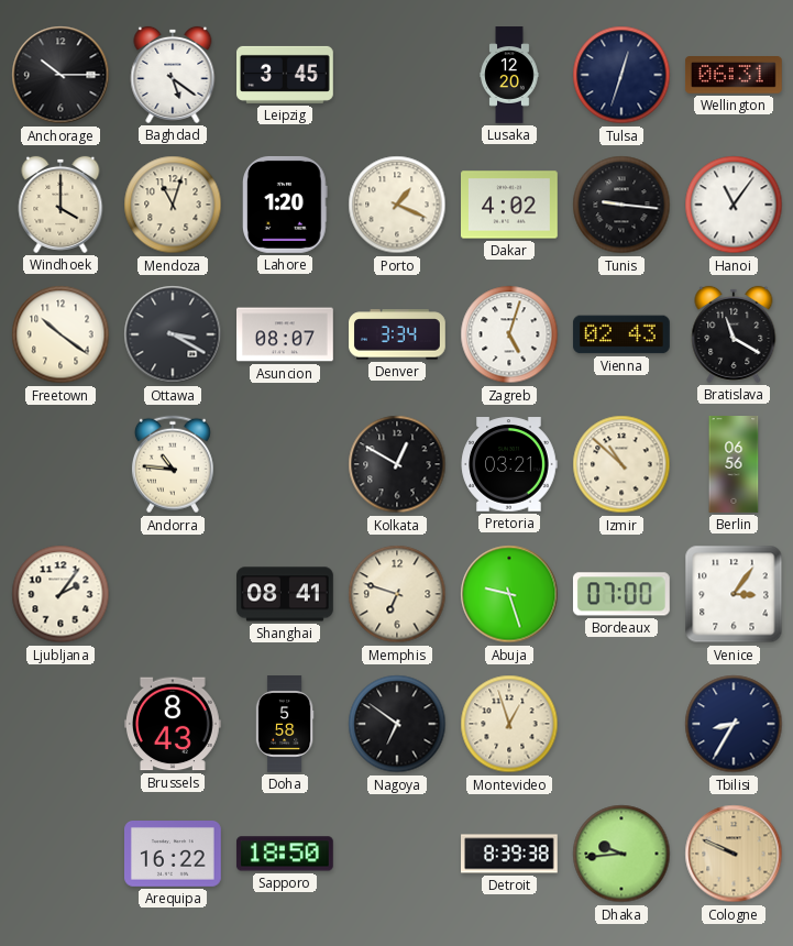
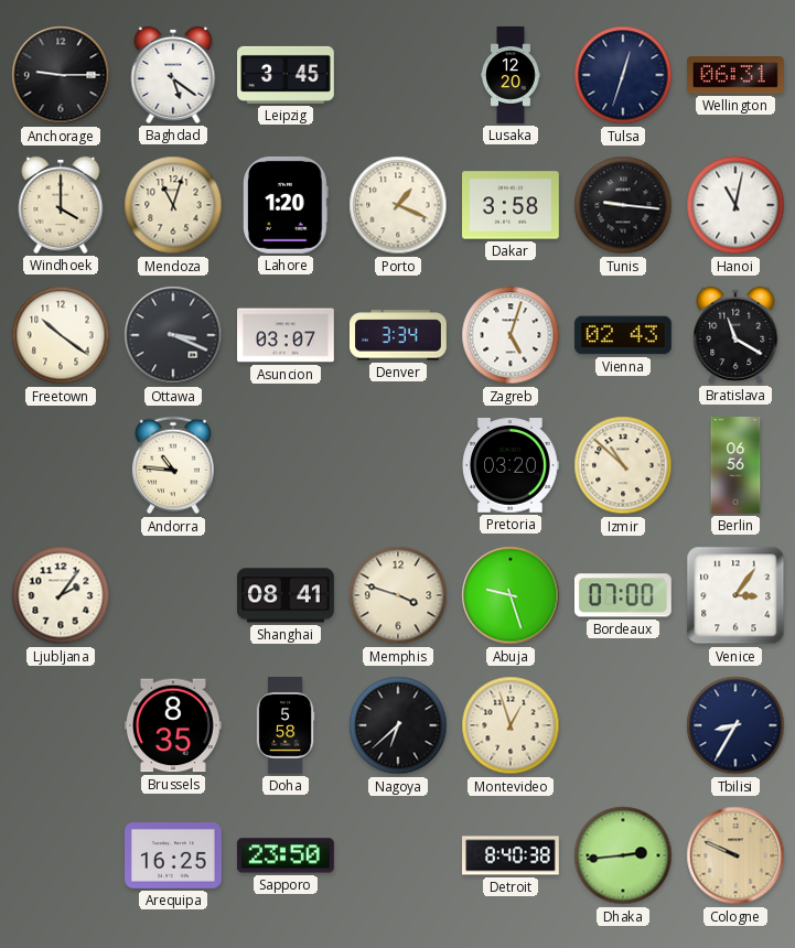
Anchorage: 10:15 -> 9:15
Dakar: 4:02 -> 3:58
Hanoi: 11:06 -> 11:02
Ottawa: 3:20 -> 3:19
Asuncion: 08:07 -> 03:07
Kolkata: 12:50 -> none
Pretoria: 03:21 -> 03:20
Memphis: 6:48 -> 3:48
Brussels: 8:43 -> 8:35
Nagoya: 6:51 -> 6:38
Arequipa: 16:22 -> 16:25
Sapporo: 18:50 -> 23:50
Detroit: 8:39 -> 8:40
Dhaka: 9:44 -> 2:44
